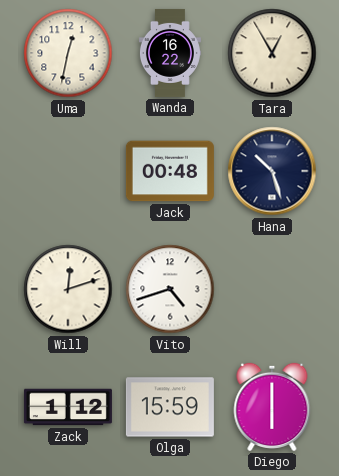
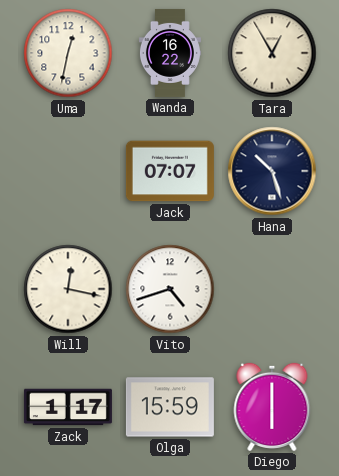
Jack: 00:48 -> 07:07
Will: 12:12 -> 12:17
Zack: 1:12 -> 1:17
